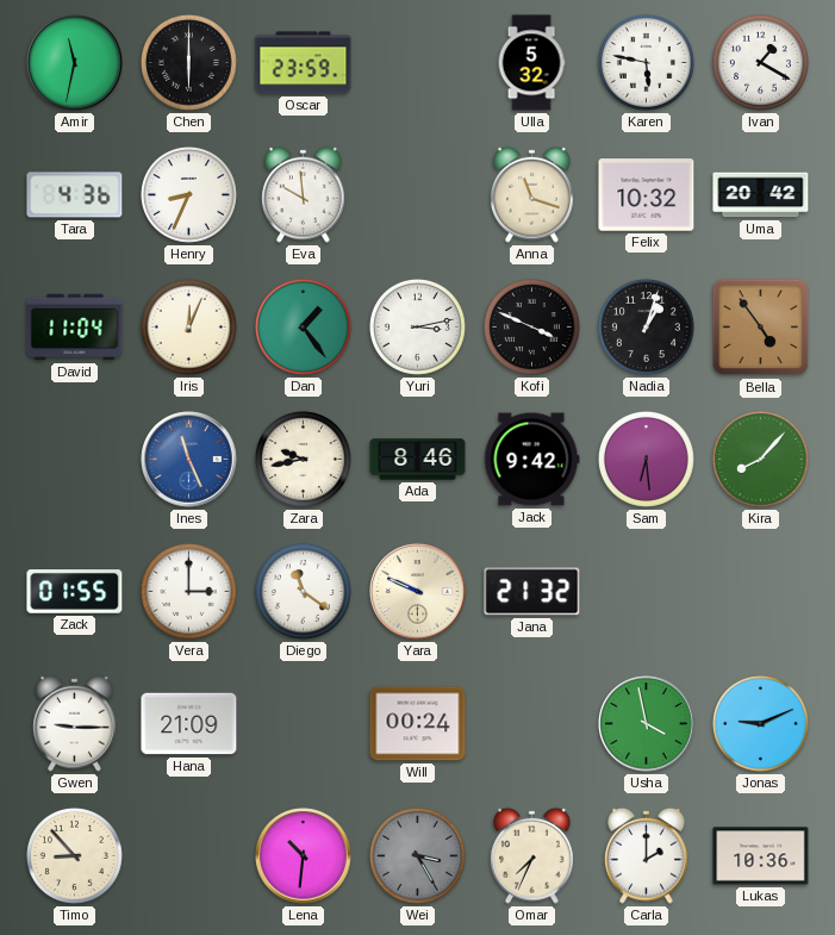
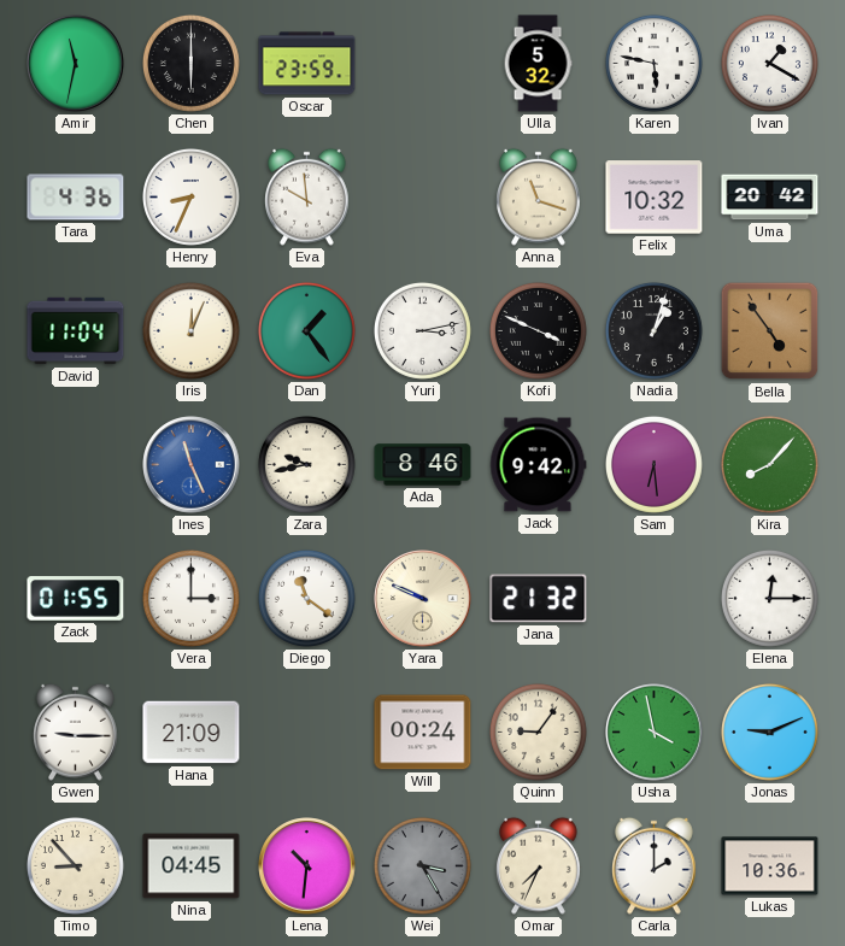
Elena: none -> 12:15
Quinn: none -> 9:06
Nina: none -> 04:45
